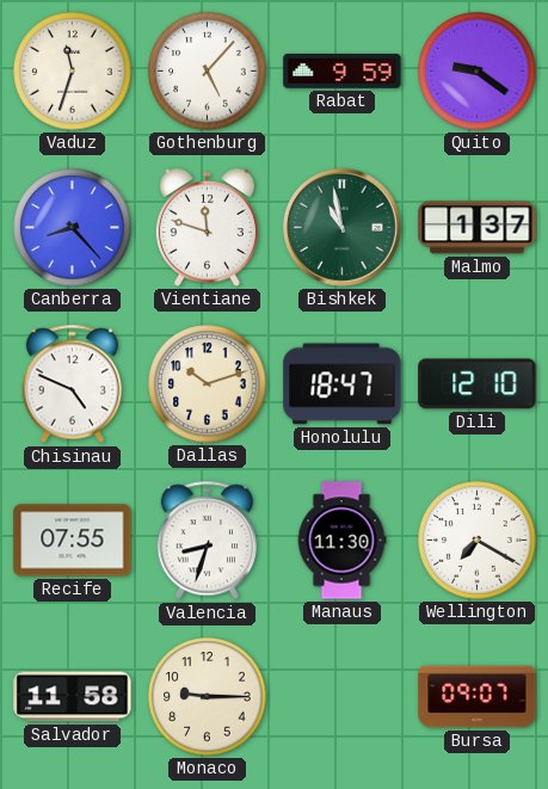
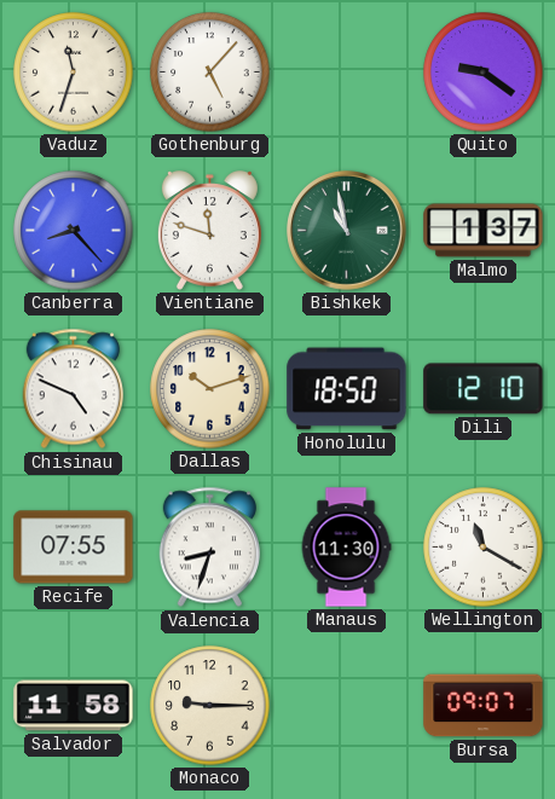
Rabat: 9:59 -> none
Honolulu: 18:47 -> 18:50
Wellington: 7:20 -> 11:20
